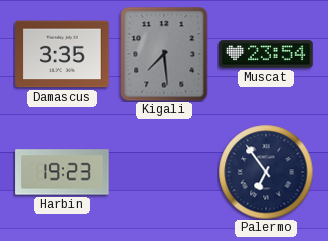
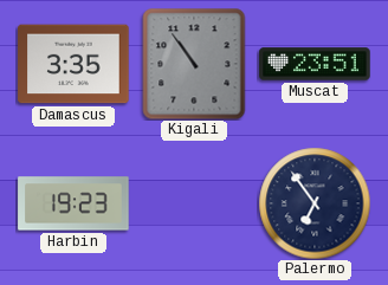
Kigali: 7:29 -> 10:54
Muscat: 23:54 -> 23:51
